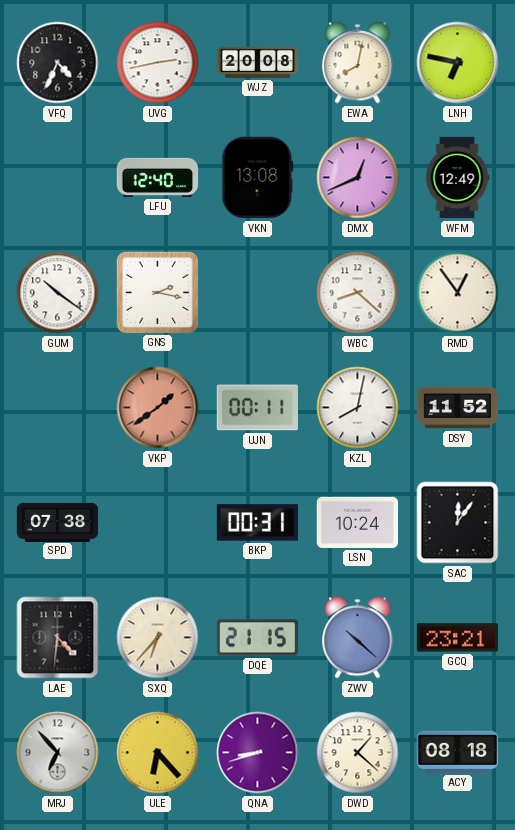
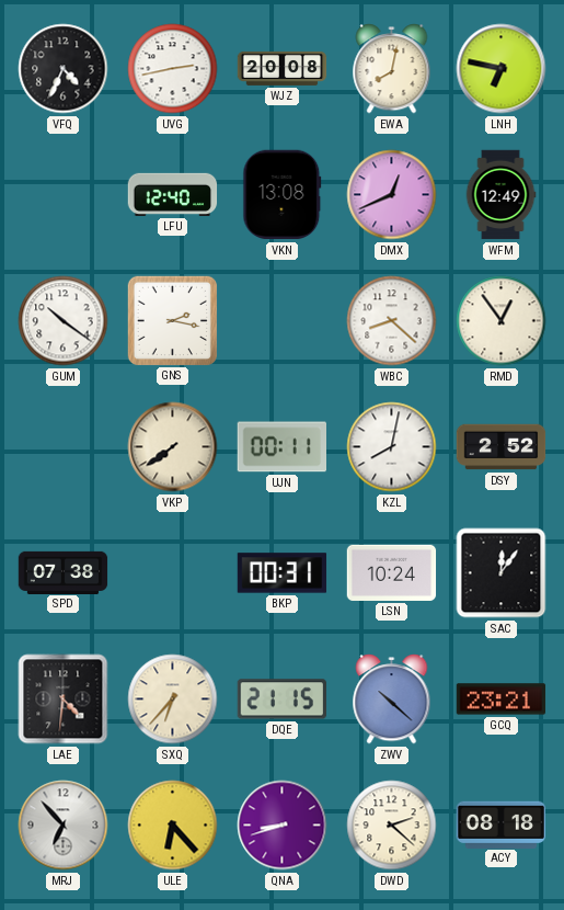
VKP: 1:39 -> 7:39
VKP dial: salmon -> cream
DSY: 11:52 -> 2:52
DWD: 1:22 -> 2:22
